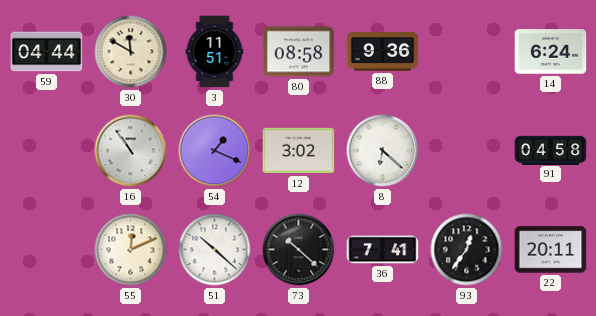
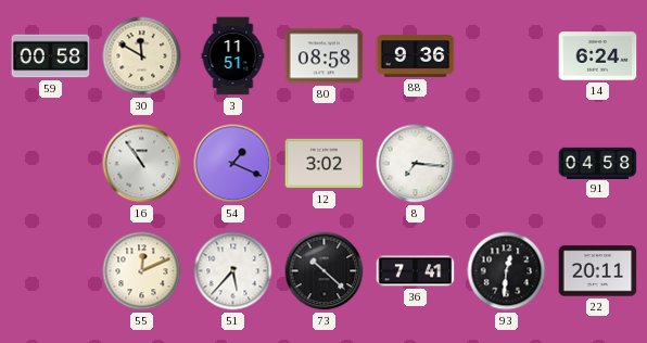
59: 04:44 -> 00:58
8: 6:22 -> 7:16
51: 10:22 -> 5:37
93: 12:36 -> 12:31
